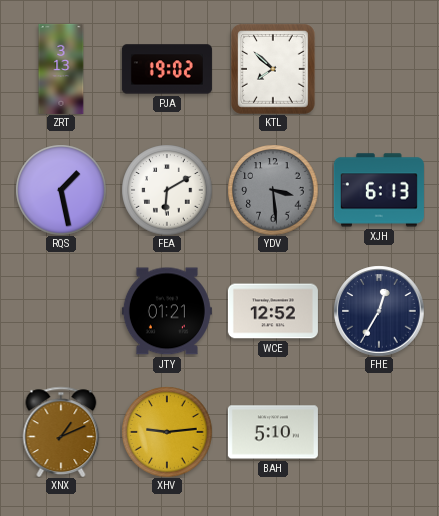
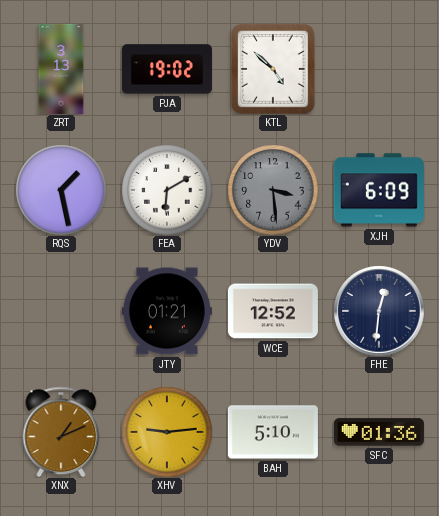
KTL: 7:52 -> 4:52
XJH: 6:13 -> 6:09
FHE: 12:35 -> 12:31
SFC: none -> 01:36
